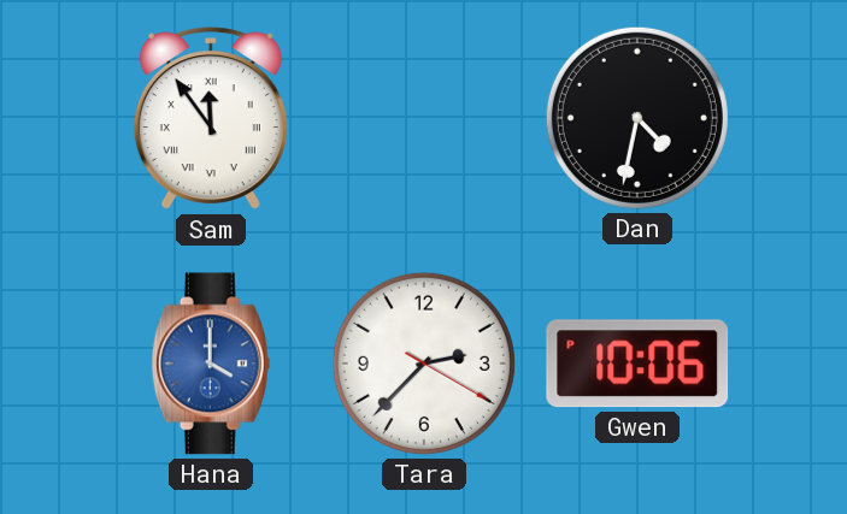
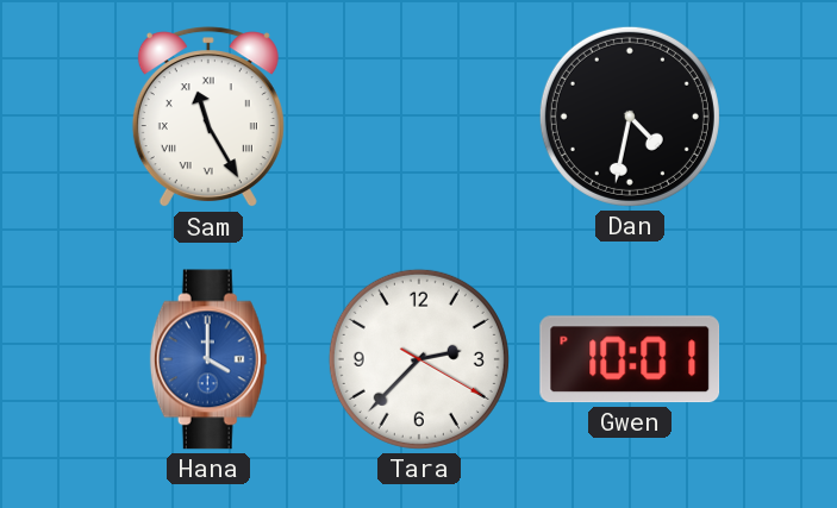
Sam: 11:54 -> 11:25
Gwen: 10:06 -> 10:01
